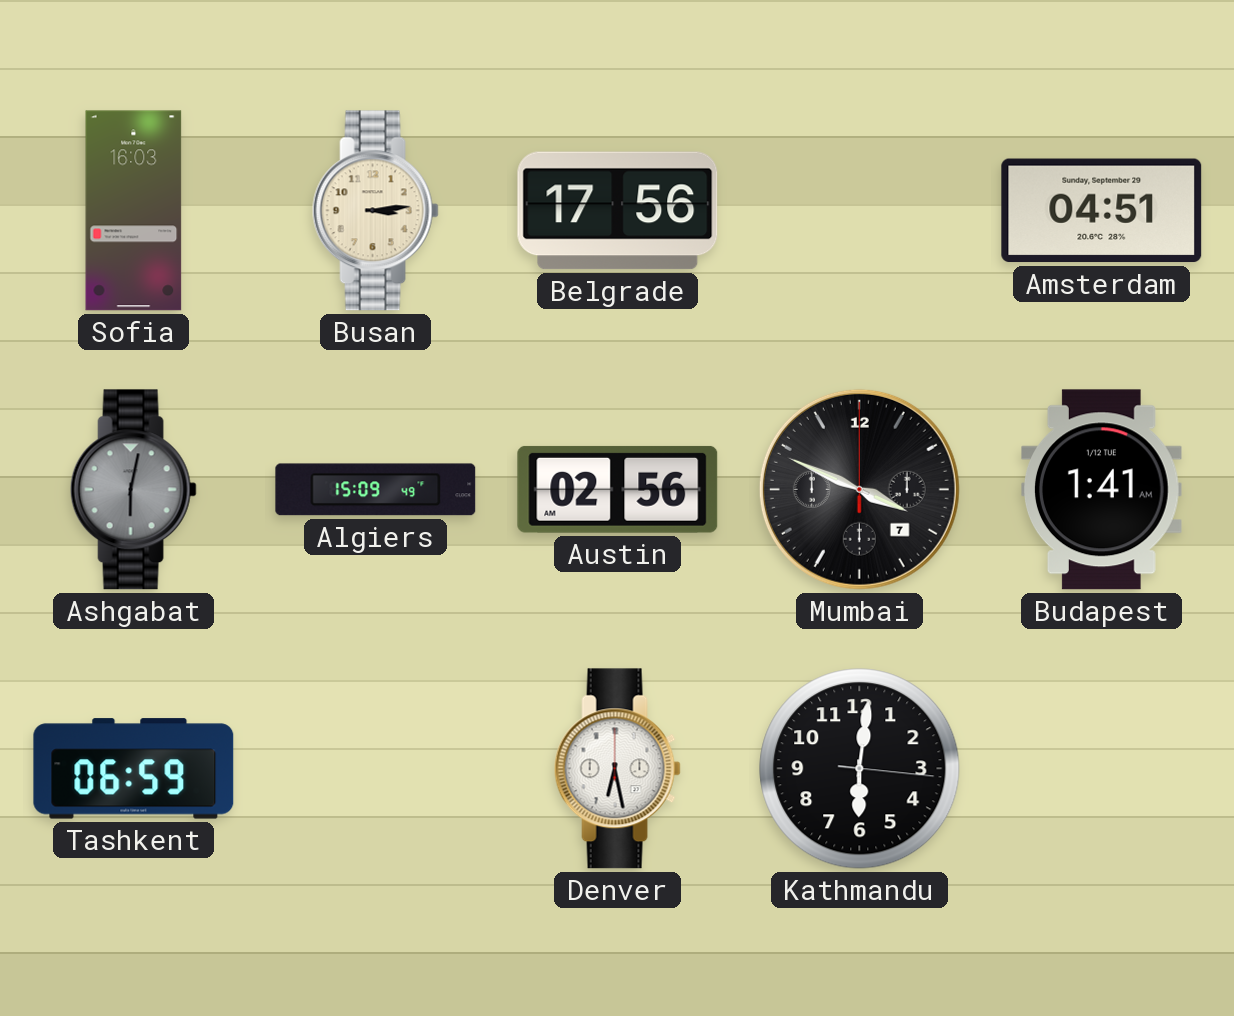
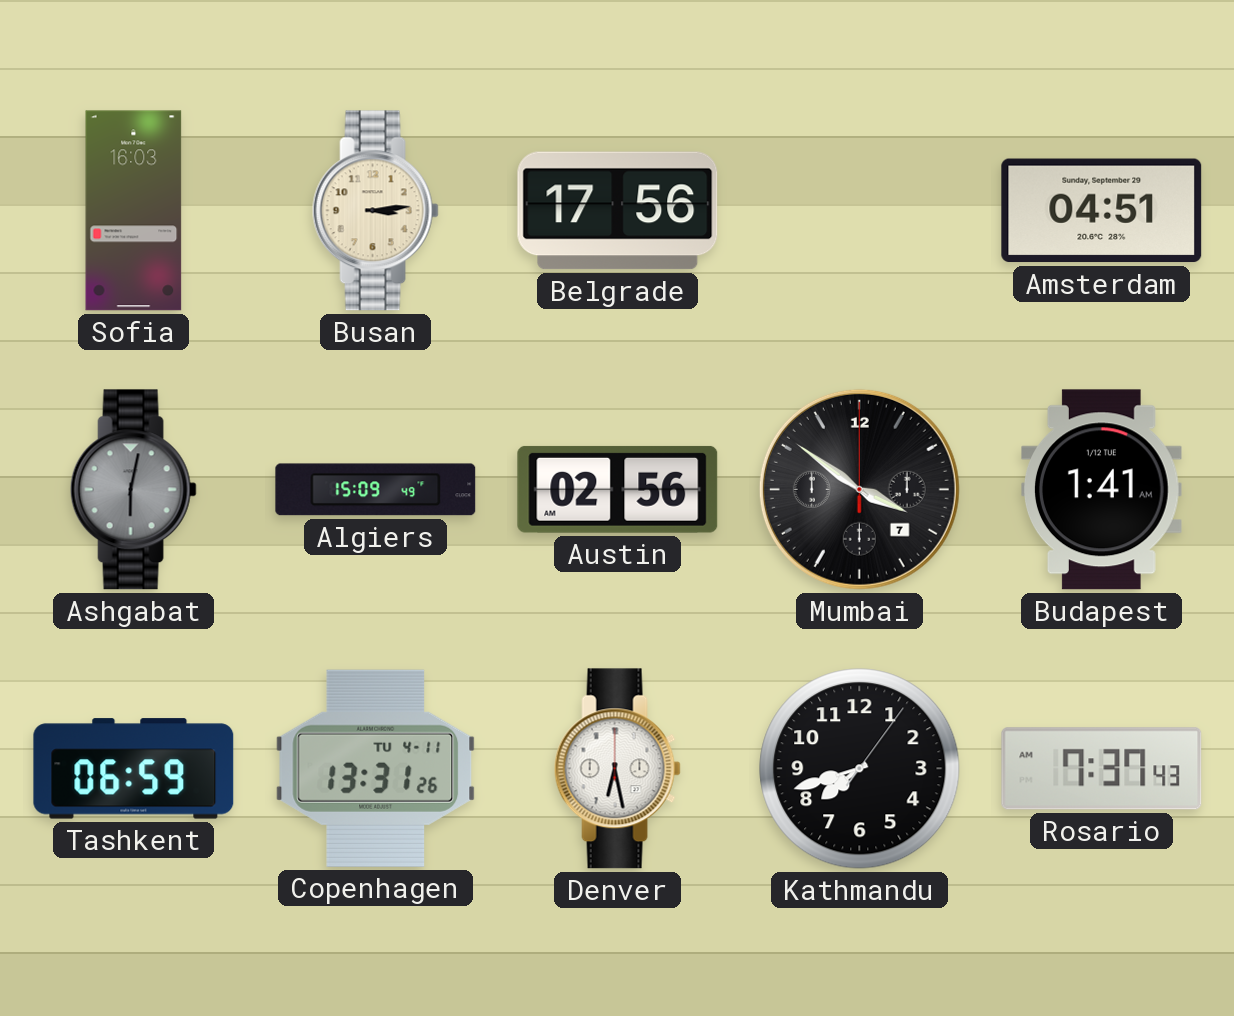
Mumbai: 3:49 -> 3:51
Copenhagen: none -> 13:31
Kathmandu: 6:01 -> 7:42
Rosario: none -> 7:37
